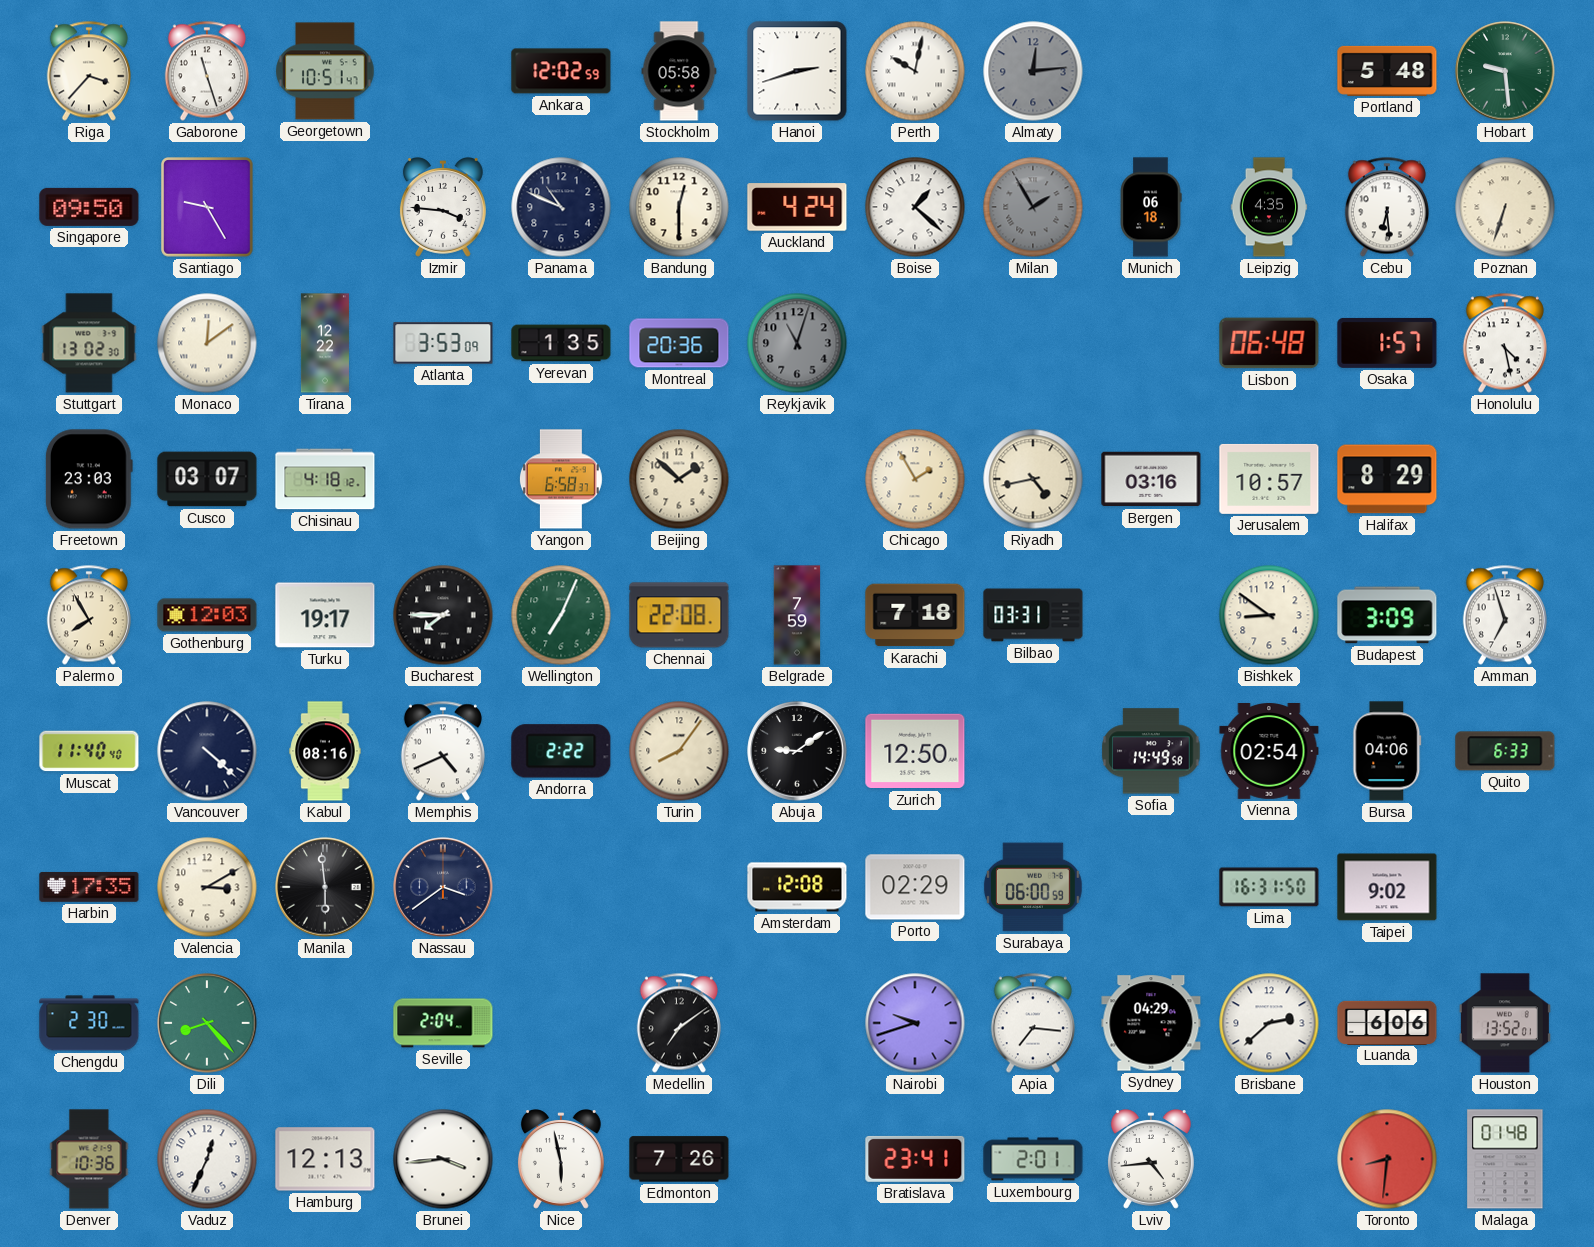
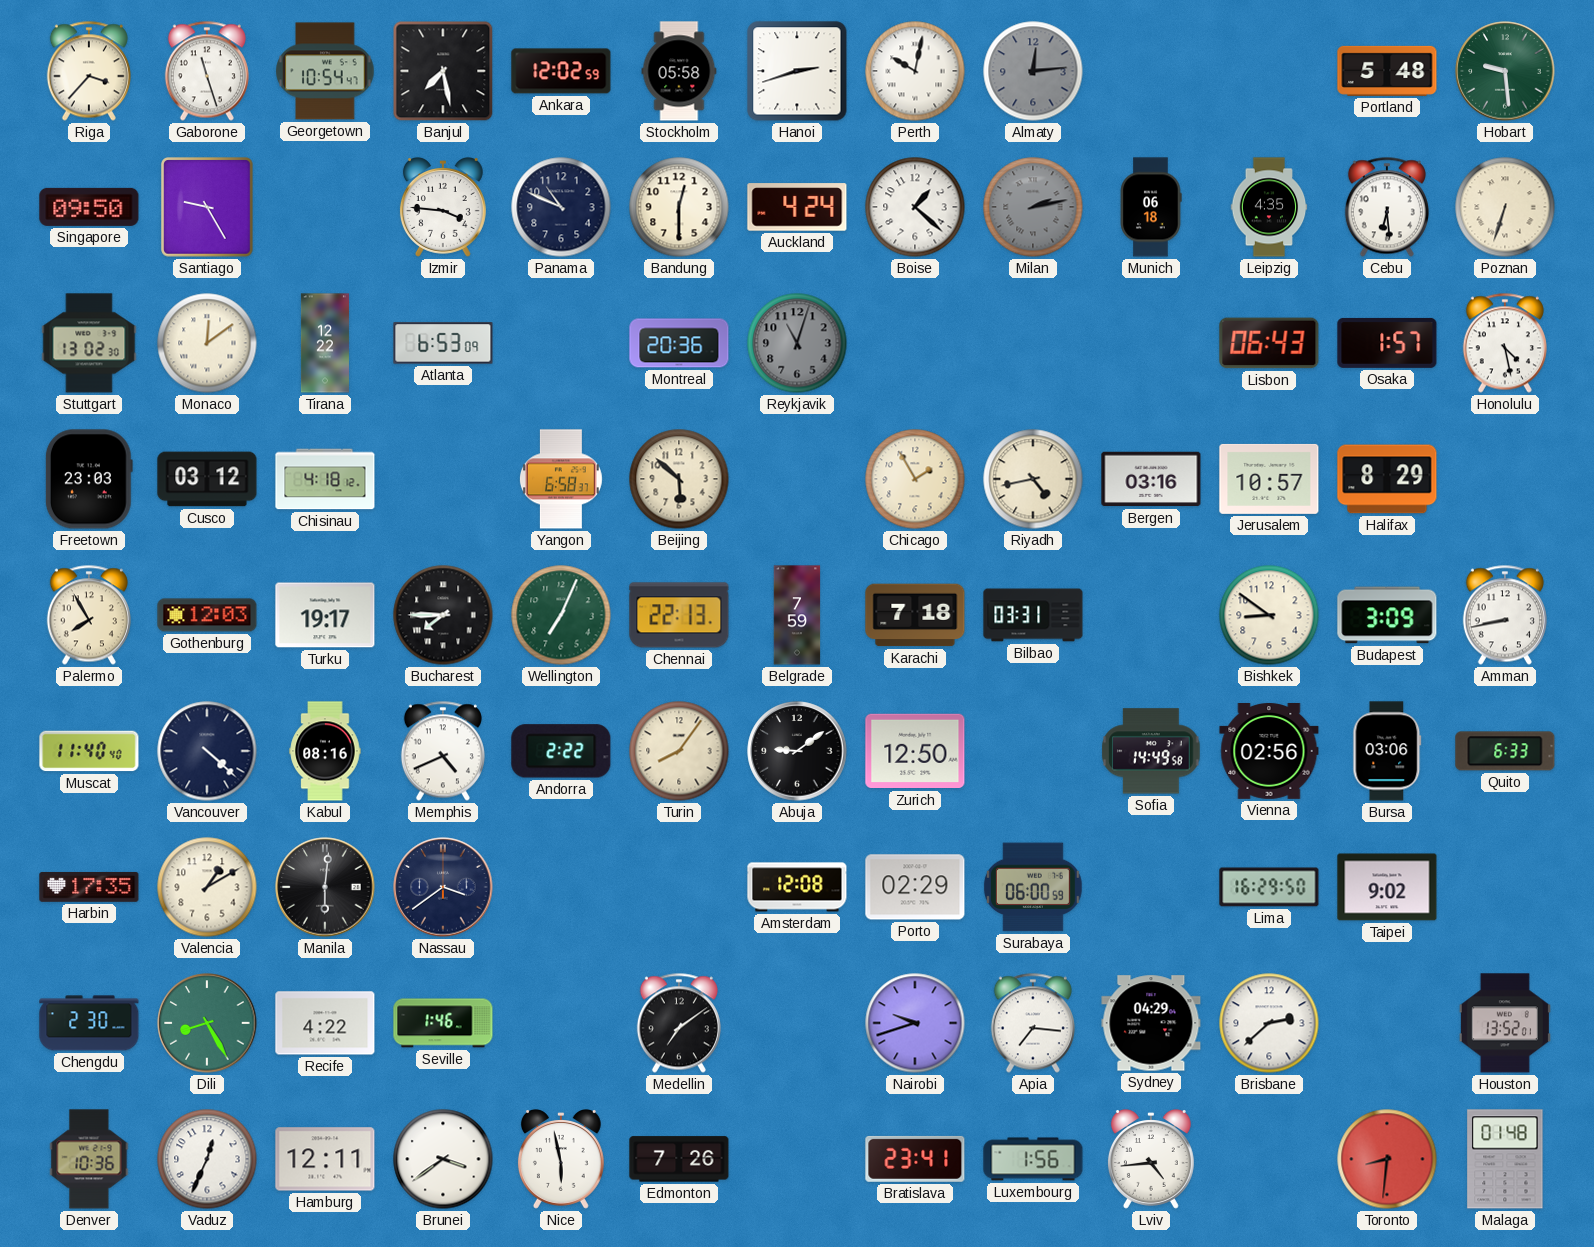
Georgetown: 10:51 -> 10:54
Banjul: none -> 7:28
Milan: 1:55 -> 2:13
Atlanta: 3:53 -> 6:53
Yerevan: 1:35 -> none
Lisbon: 06:48 -> 06:43
Cusco: 03:07 -> 03:12
Beijing: 1:52 -> 5:52
Chennai: 22:08 -> 22:13
Amman: 6:57 -> 8:43
Vienna: 02:54 -> 02:56
Bursa: 04:06 -> 03:06
Valencia: 3:10 -> 1:10
Manila: 5:59 -> 6:01
Lima: 16:31 -> 16:29
Dili: 8:23 -> 8:25
Recife: none -> 4:22
Seville: 2:04 -> 1:46
Luanda: 6:06 -> none
Hamburg: 12:13 -> 12:11
Brunei: 3:44 -> 3:39
Luxembourg: 2:01 -> 1:56
